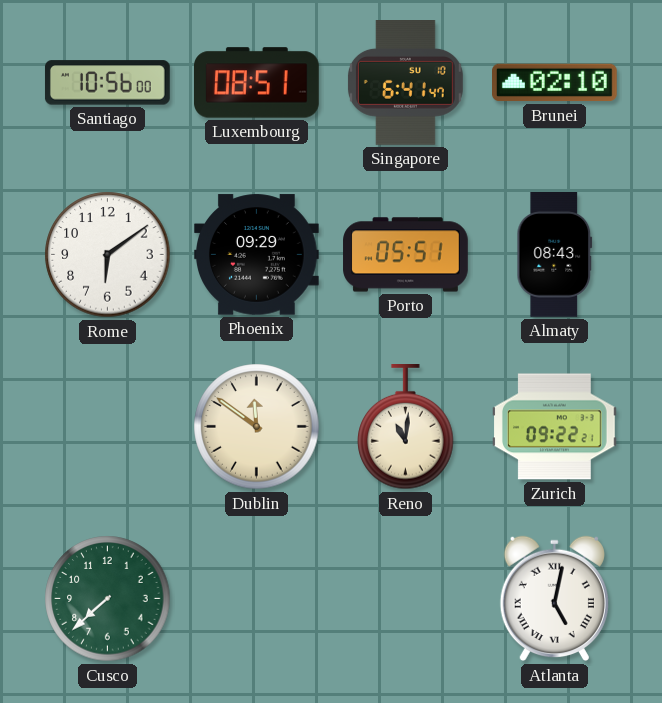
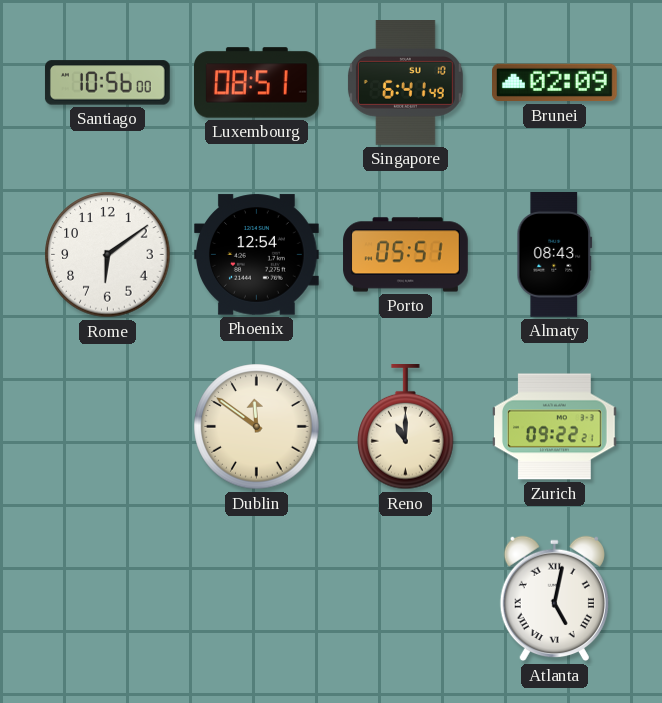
Singapore: 6:41:47 -> 6:41:49
Brunei: 02:10 -> 02:09
Phoenix: 09:29 -> 12:54
Reno: 11:01 -> 11:00
Cusco: 7:38 -> none
